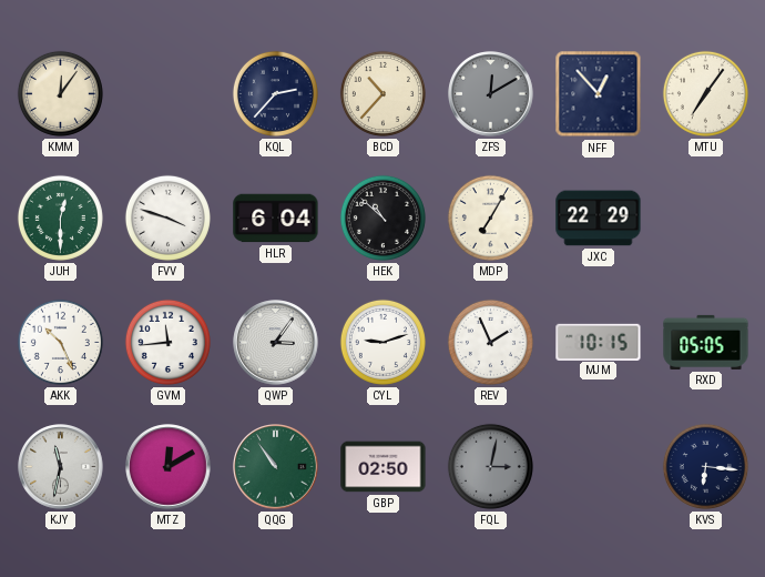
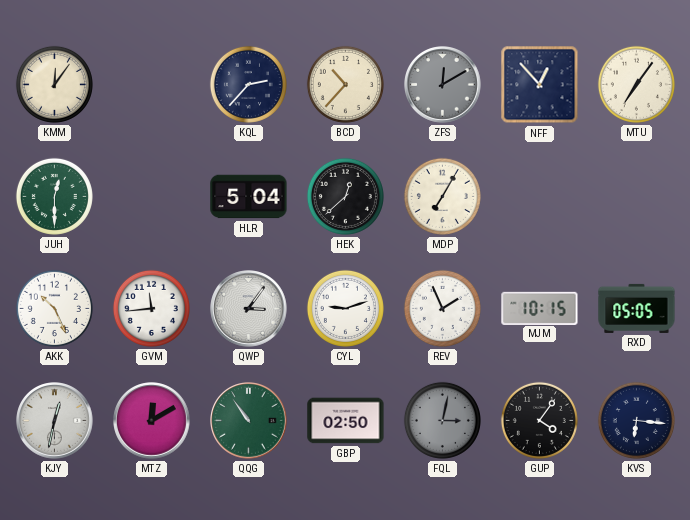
FVV: 3:48 -> none
HLR: 6:04 -> 5:04
HEK: 10:52 -> 12:38
JXC: 22:29 -> none
KJY: 11:32 -> 12:32
GUP: none -> 4:06
